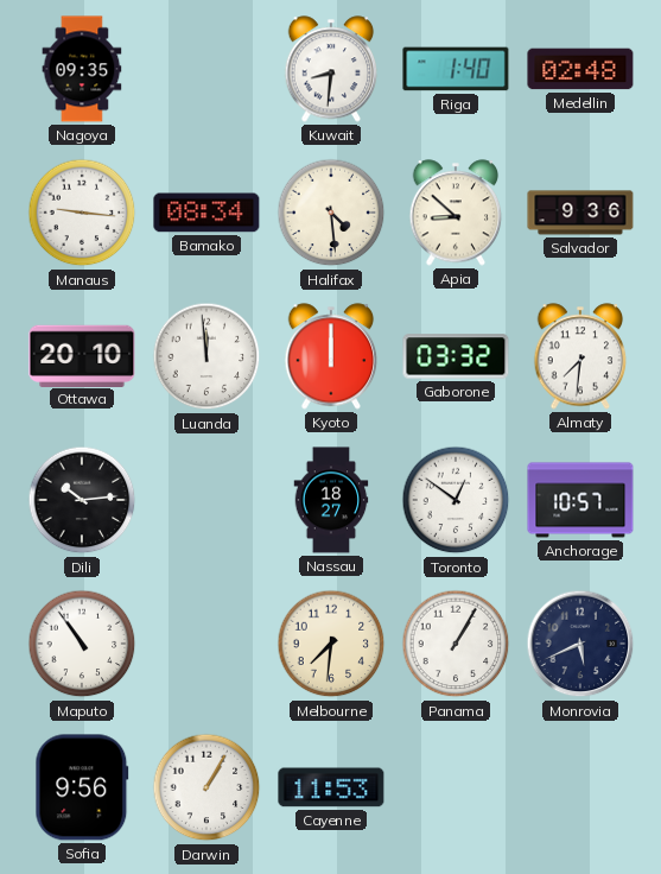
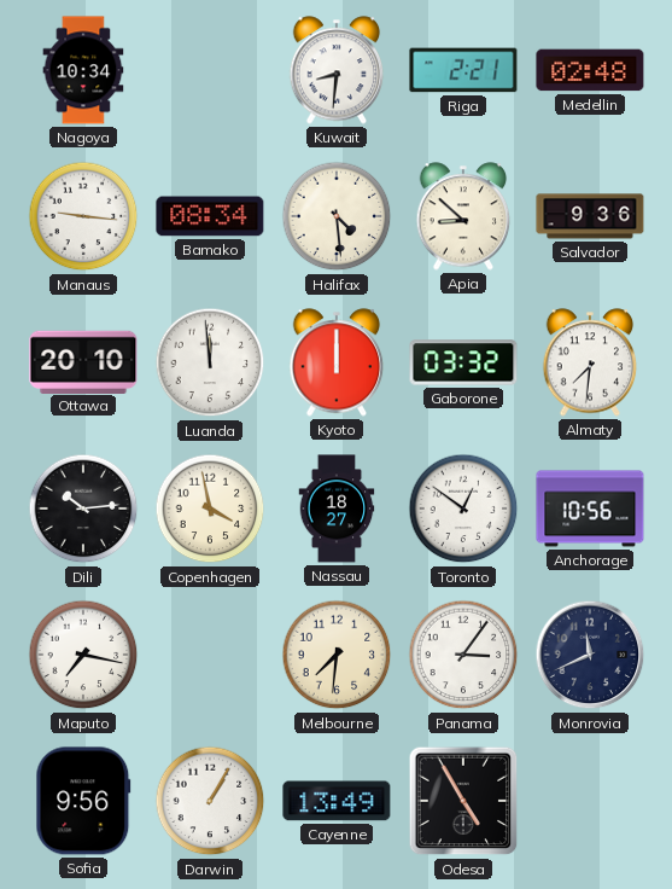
Nagoya: 09:35 -> 10:34
Riga: 1:40 -> 2:21
Copenhagen: none -> 3:58
Anchorage: 10:57 -> 10:56
Maputo: 10:54 -> 7:17
Panama: 1:05 -> 3:06
Monrovia: 5:41 -> 11:41
Cayenne: 11:53 -> 13:49
Odesa: none -> 4:55
